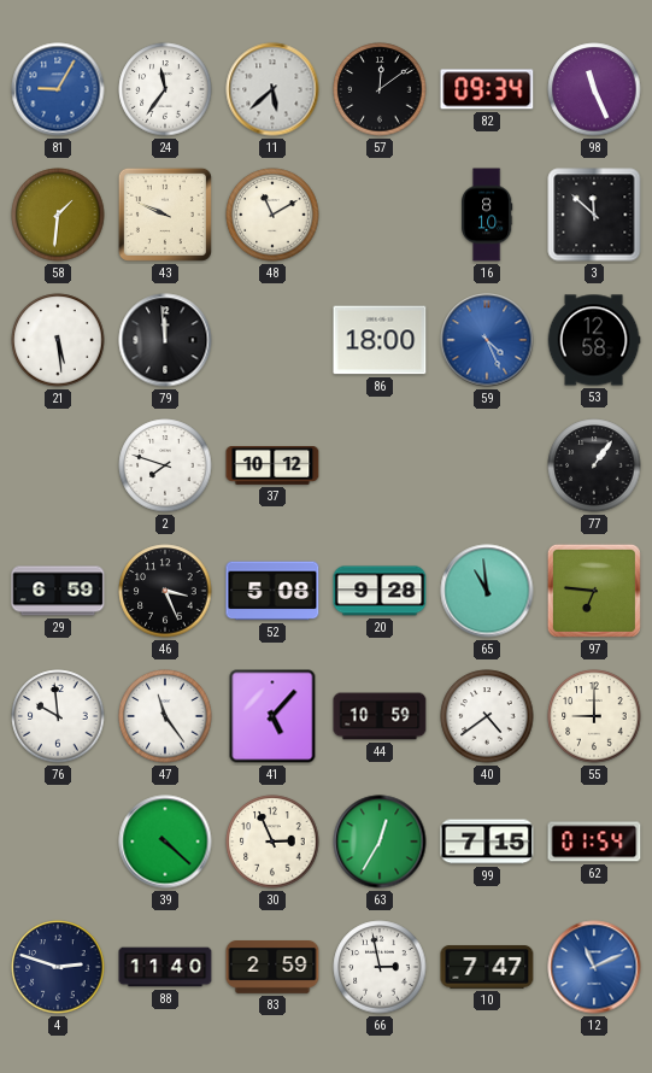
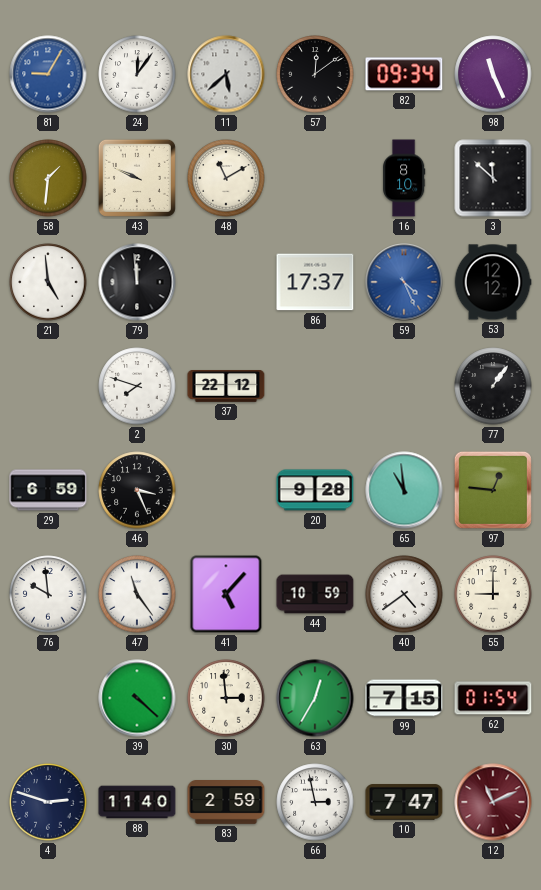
24: 11:36 -> 12:06
21: 5:29 -> 4:59
86: 18:00 -> 17:37
53: 12:58 -> 12:12
37: 10:12 -> 22:12
52: 5:08 -> none
97: 6:46 -> 12:46
30: 2:56 -> 2:59
12 dial: blue -> burgundy
